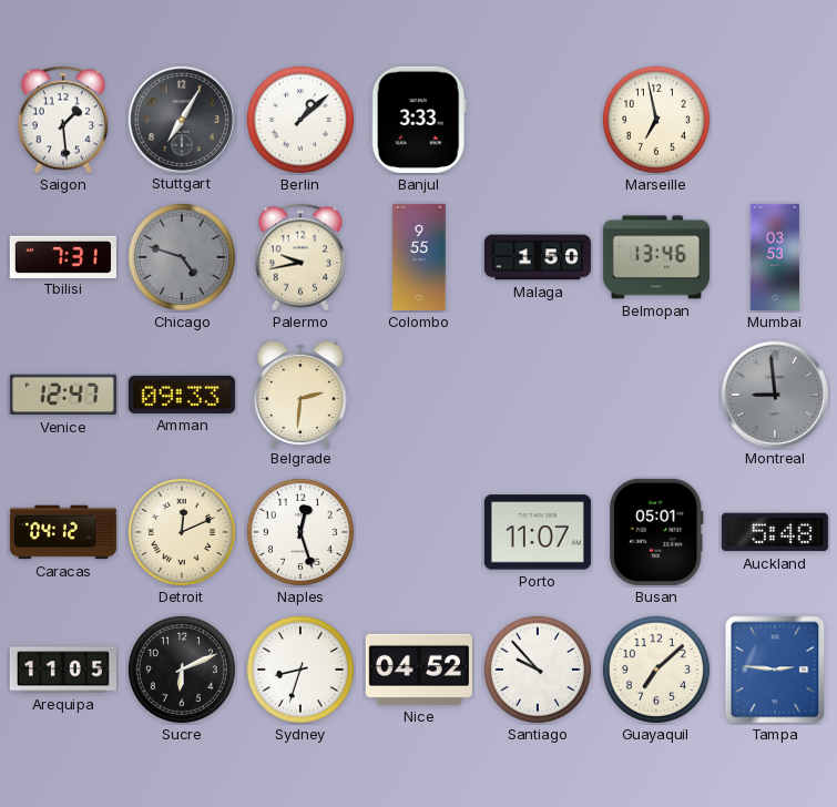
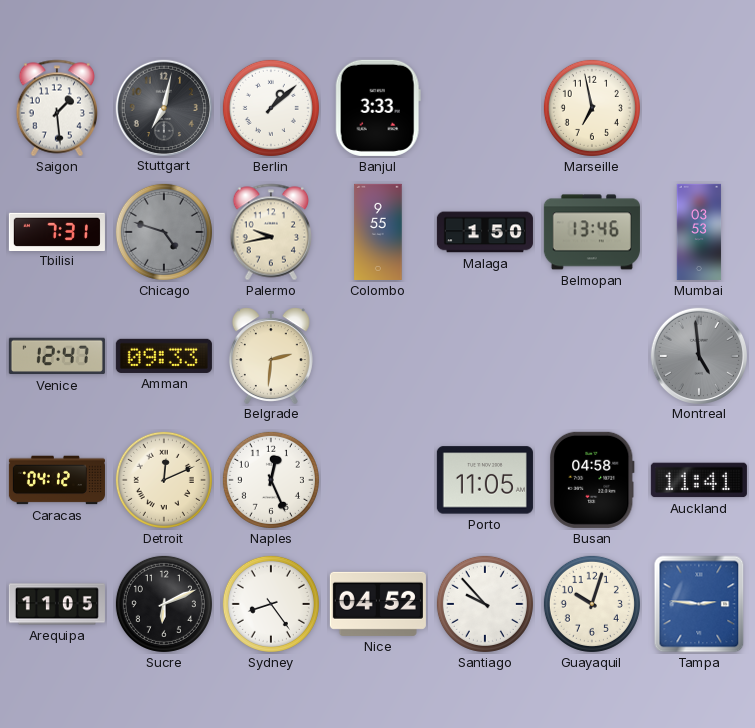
Stuttgart: 7:05 -> 7:02
Montreal: 8:59 -> 4:59
Naples: 12:27 -> 12:26
Porto: 11:07 -> 11:05
Busan: 05:01 -> 04:58
Auckland: 5:48 -> 11:41
Sydney: 8:33 -> 8:24
Guayaquil: 7:08 -> 10:03
